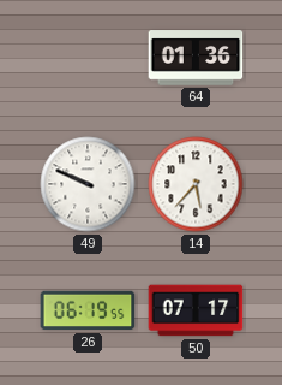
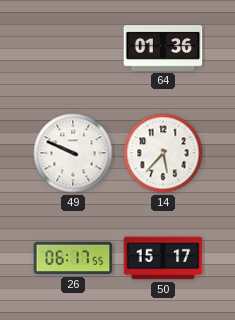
26: 06:19 -> 06:17
50: 07:17 -> 15:17
